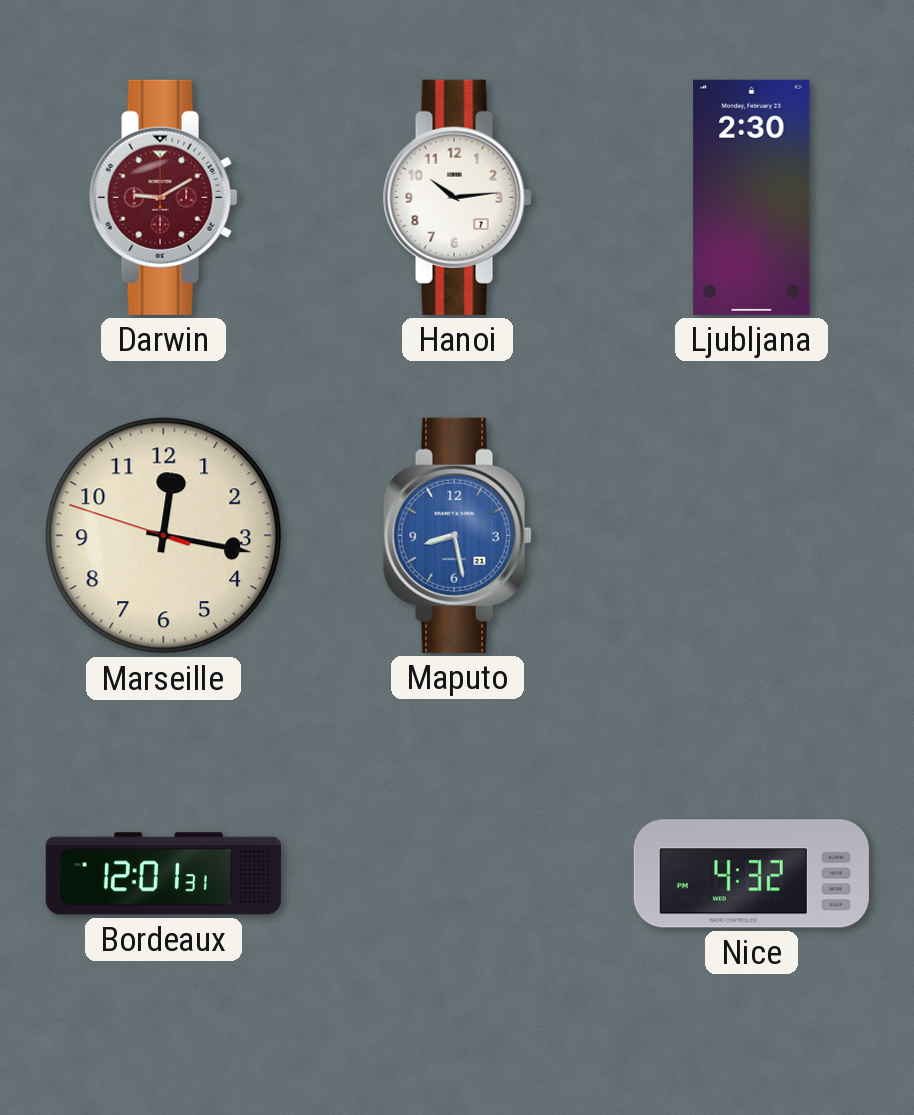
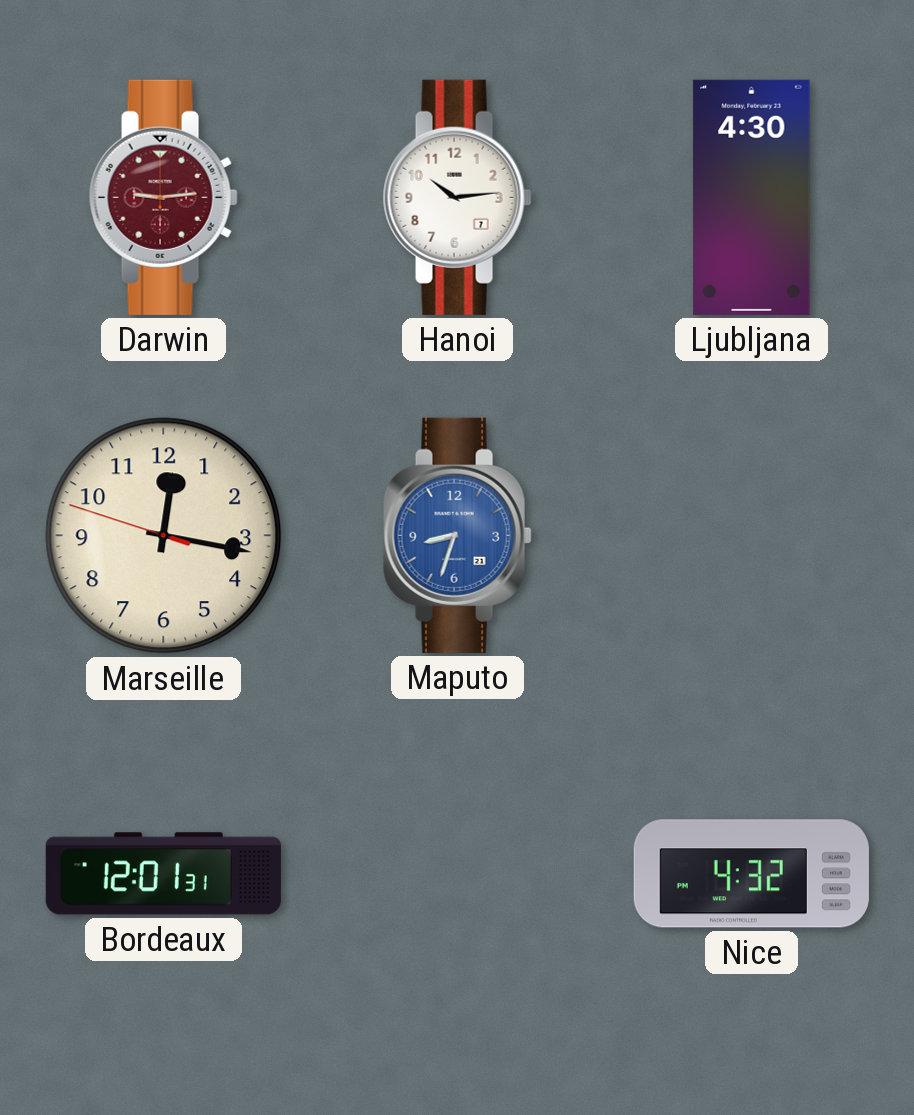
Darwin: 9:10 -> 9:14
Ljubljana: 2:30 -> 4:30
Maputo: 8:28 -> 8:33
